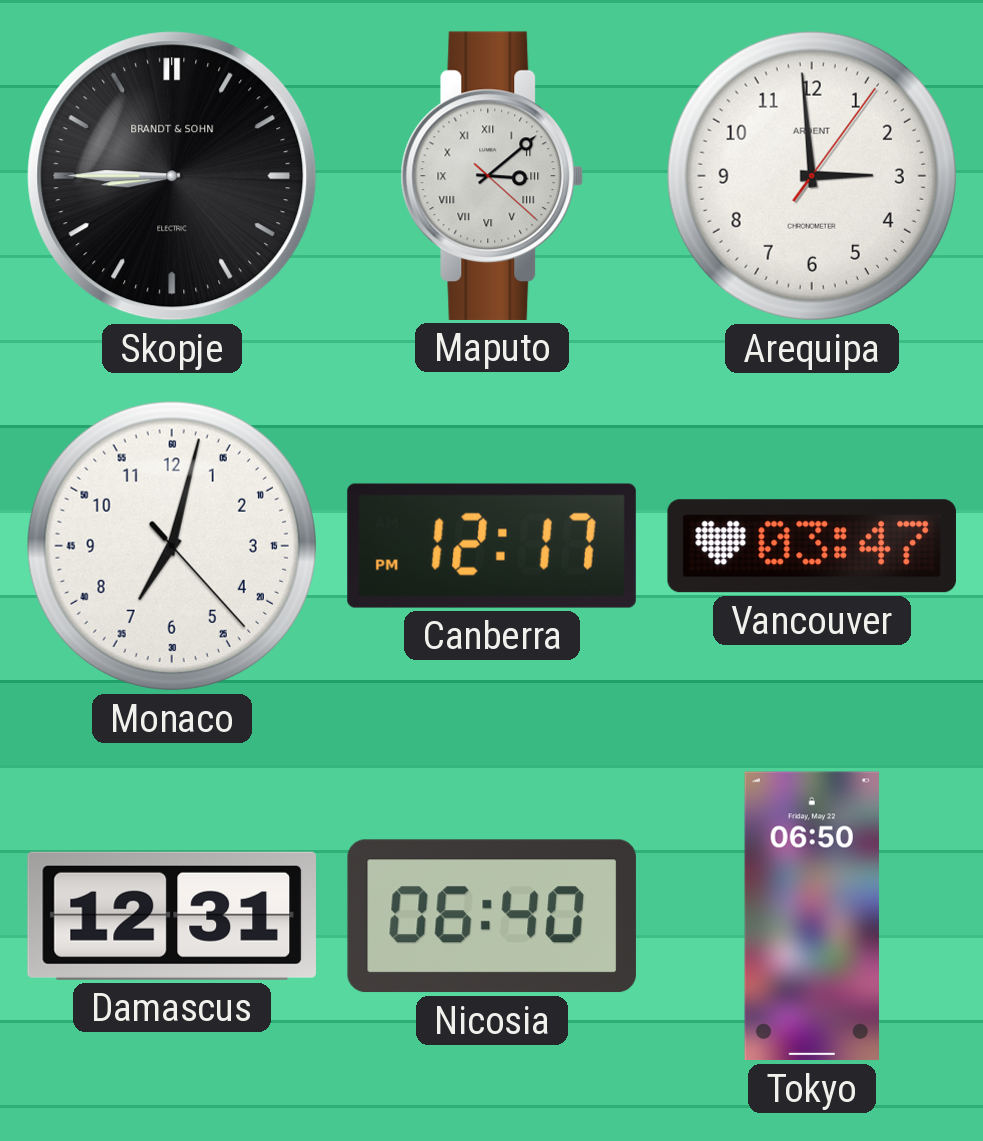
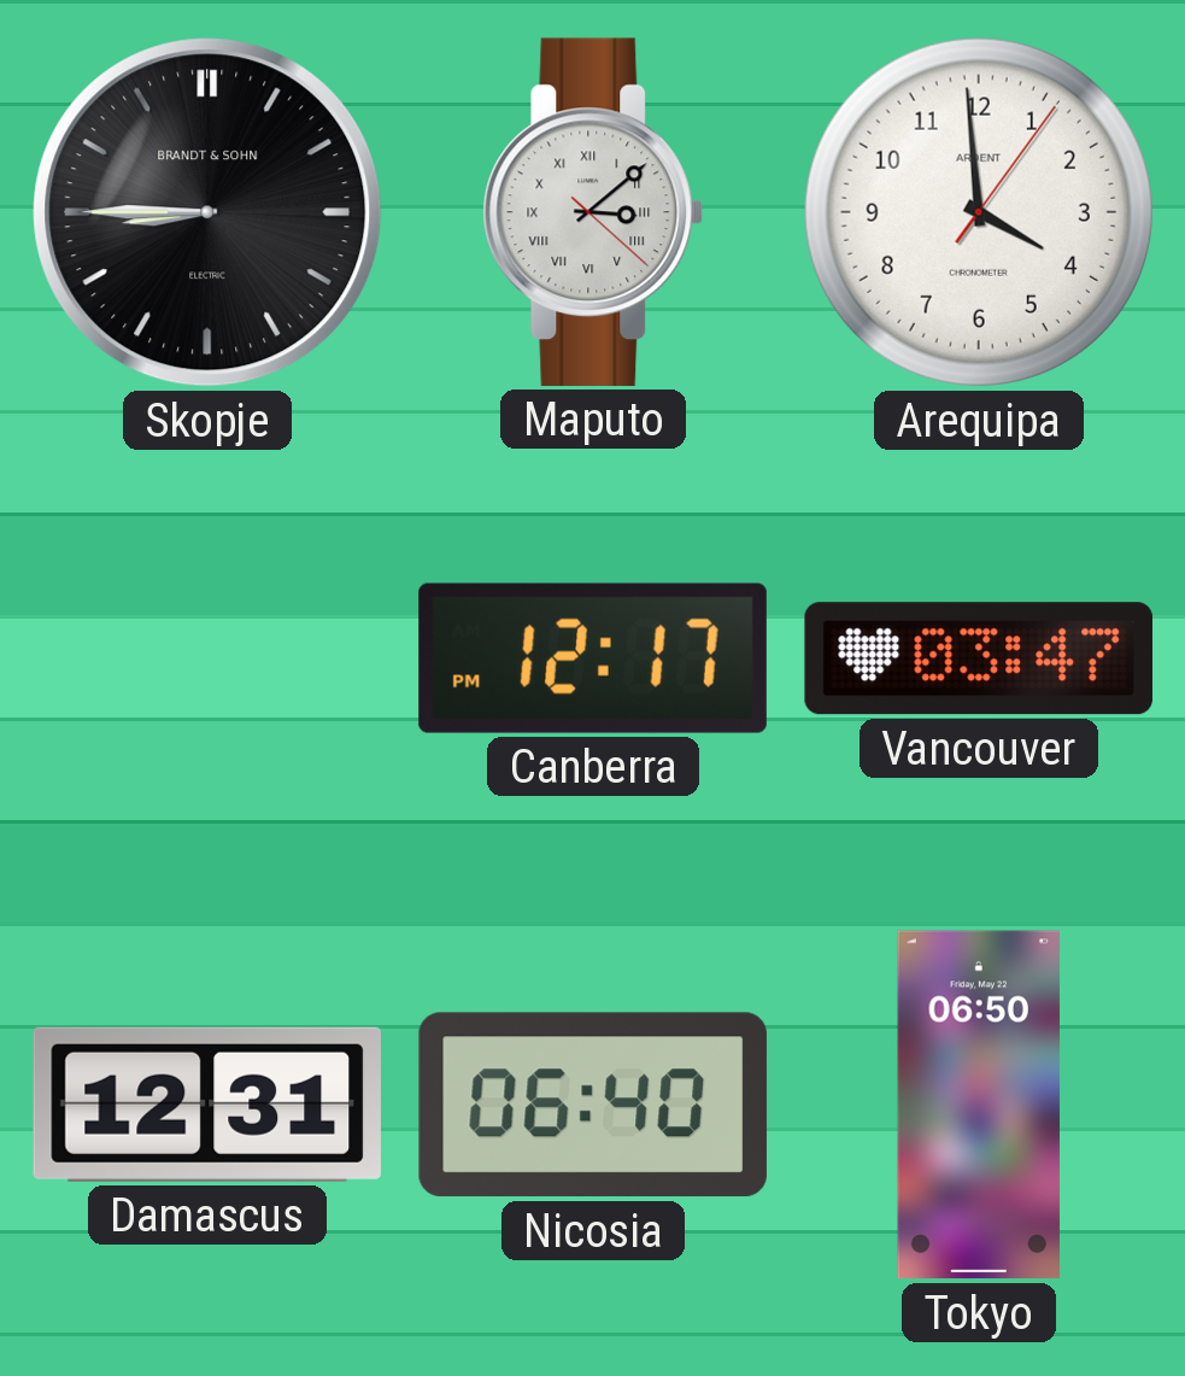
Arequipa: 2:59 -> 3:59
Monaco: 7:02 -> none
